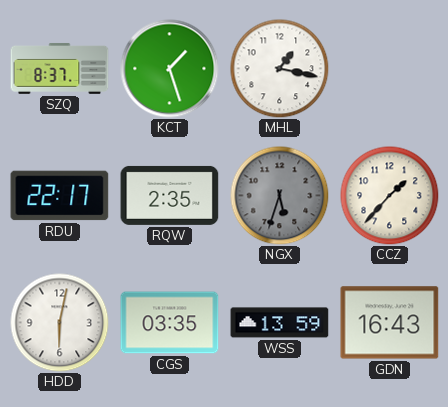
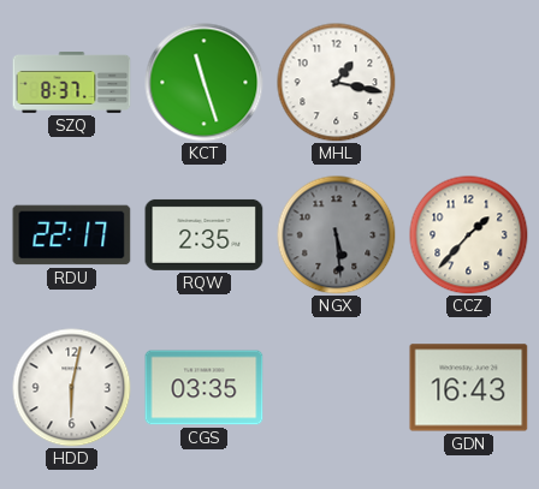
KCT: 1:27 -> 11:27
NGX: 5:33 -> 5:29
WSS: 13:59 -> none
